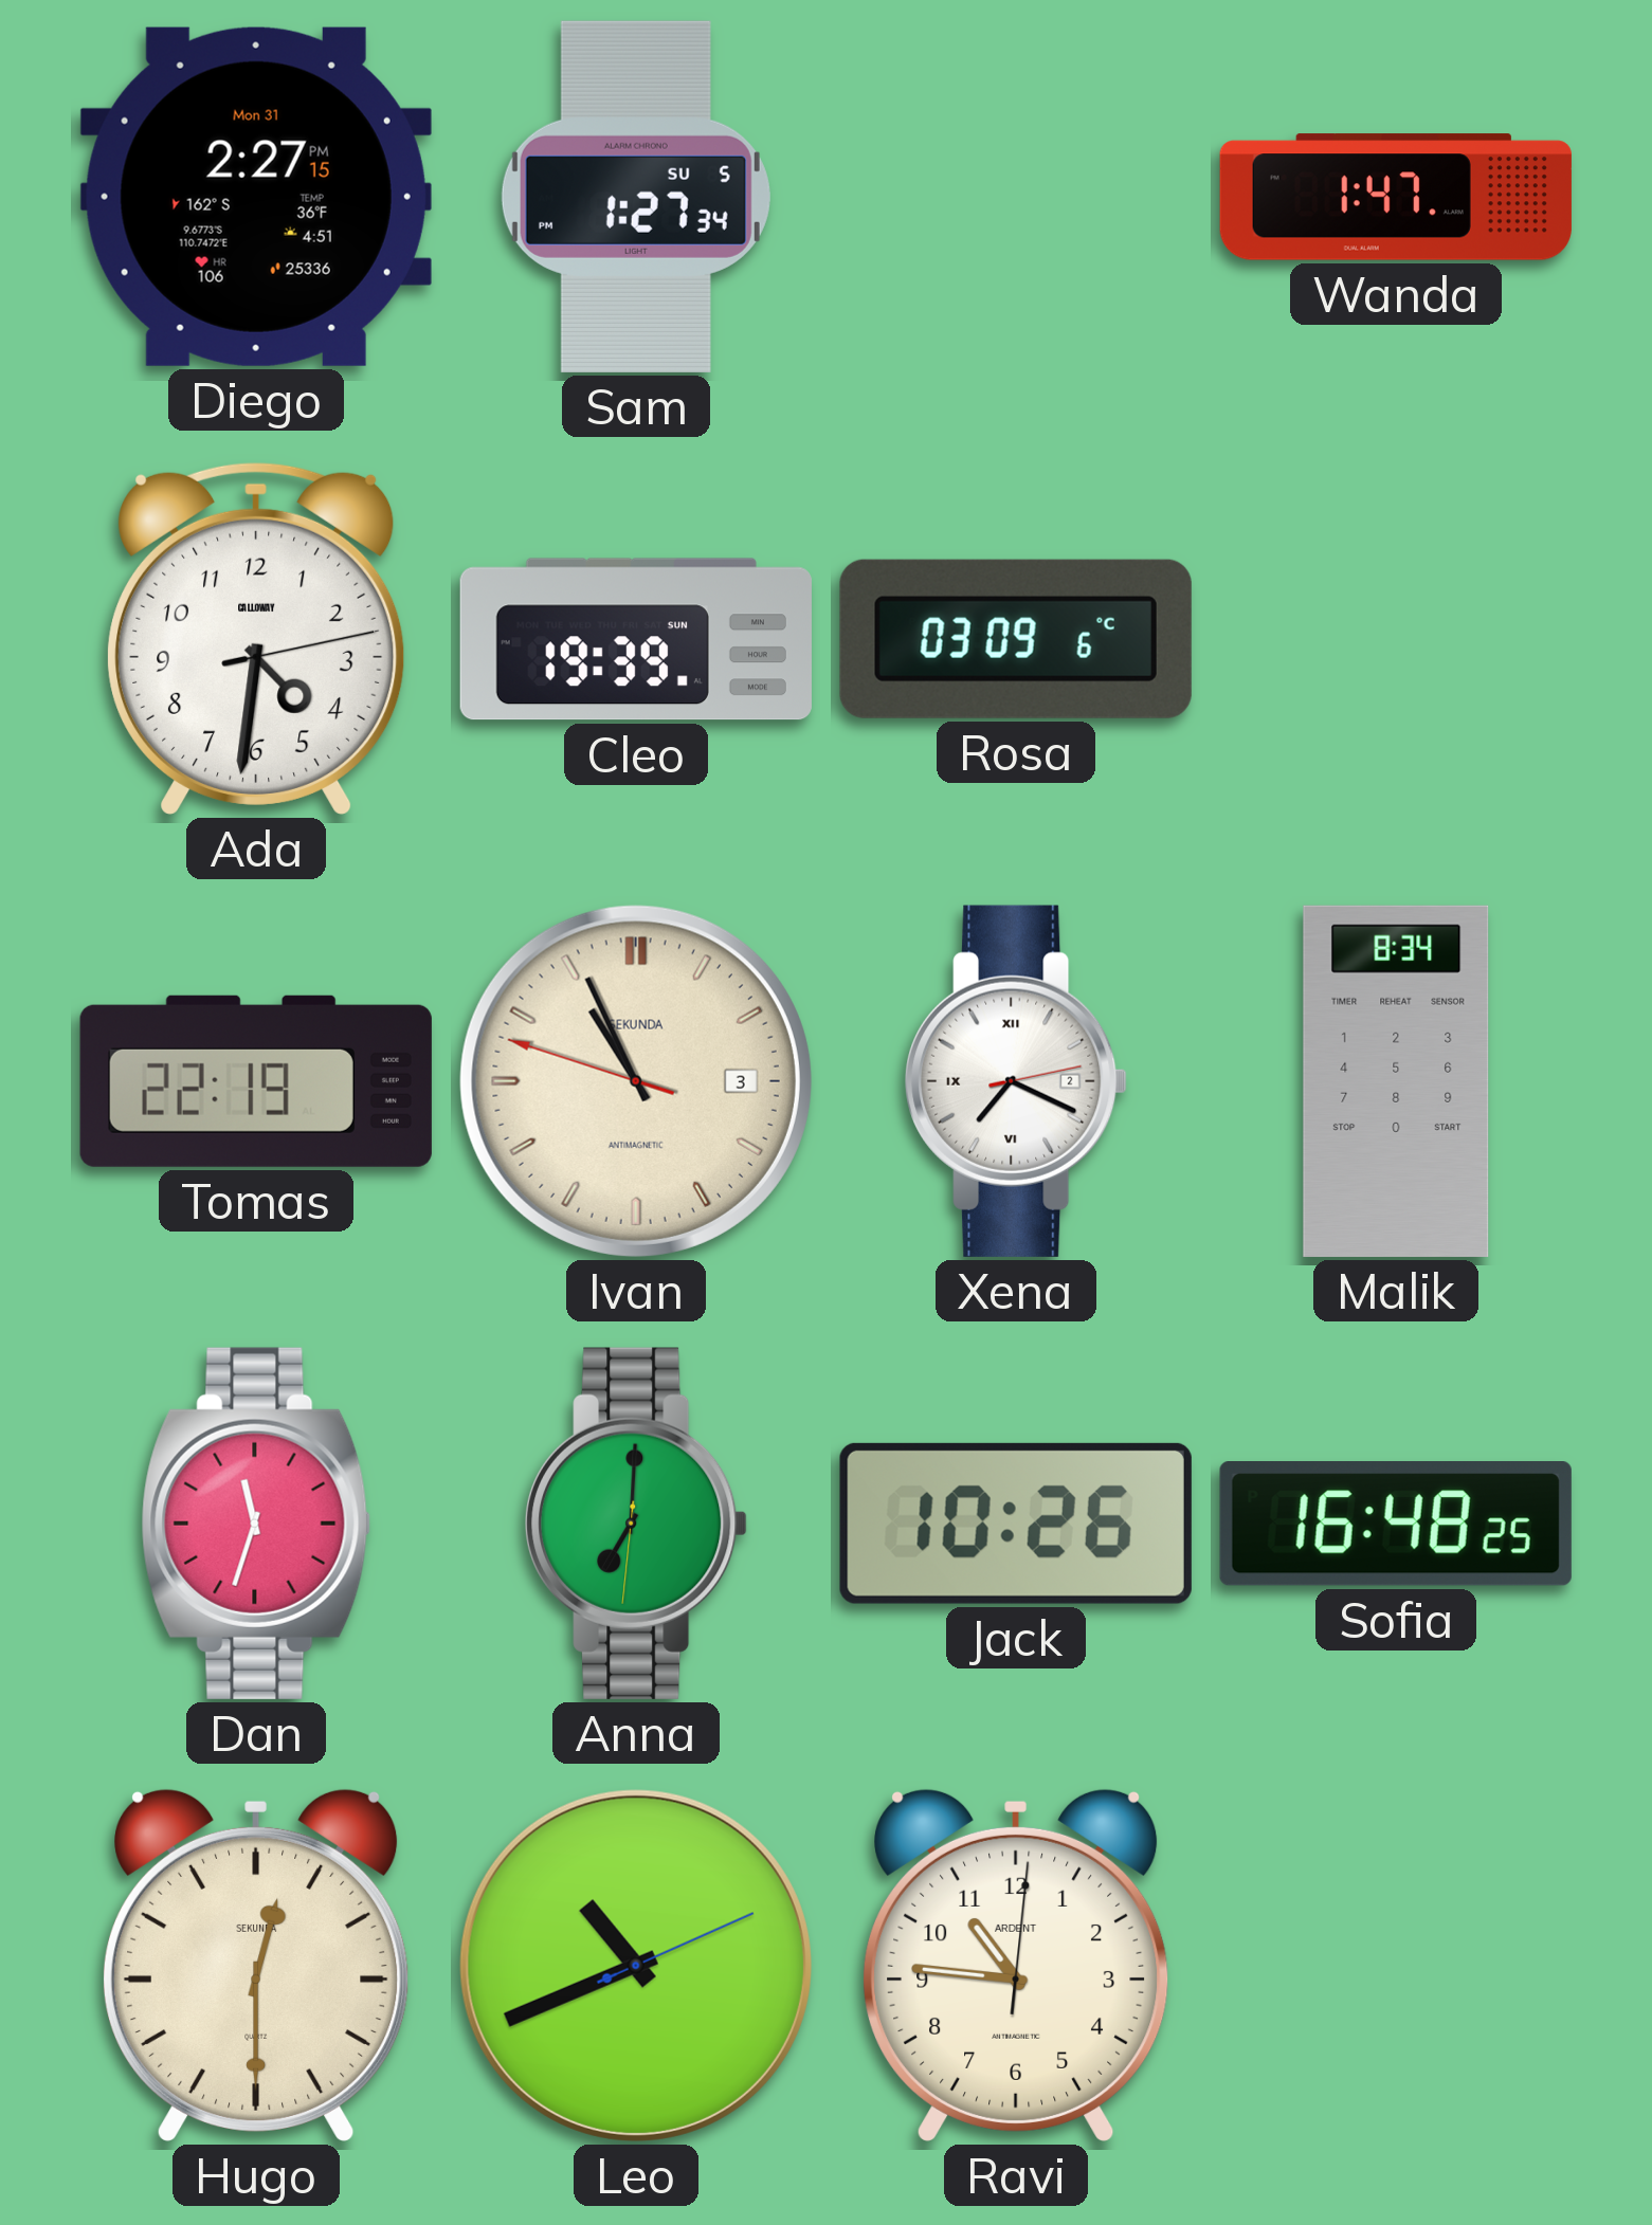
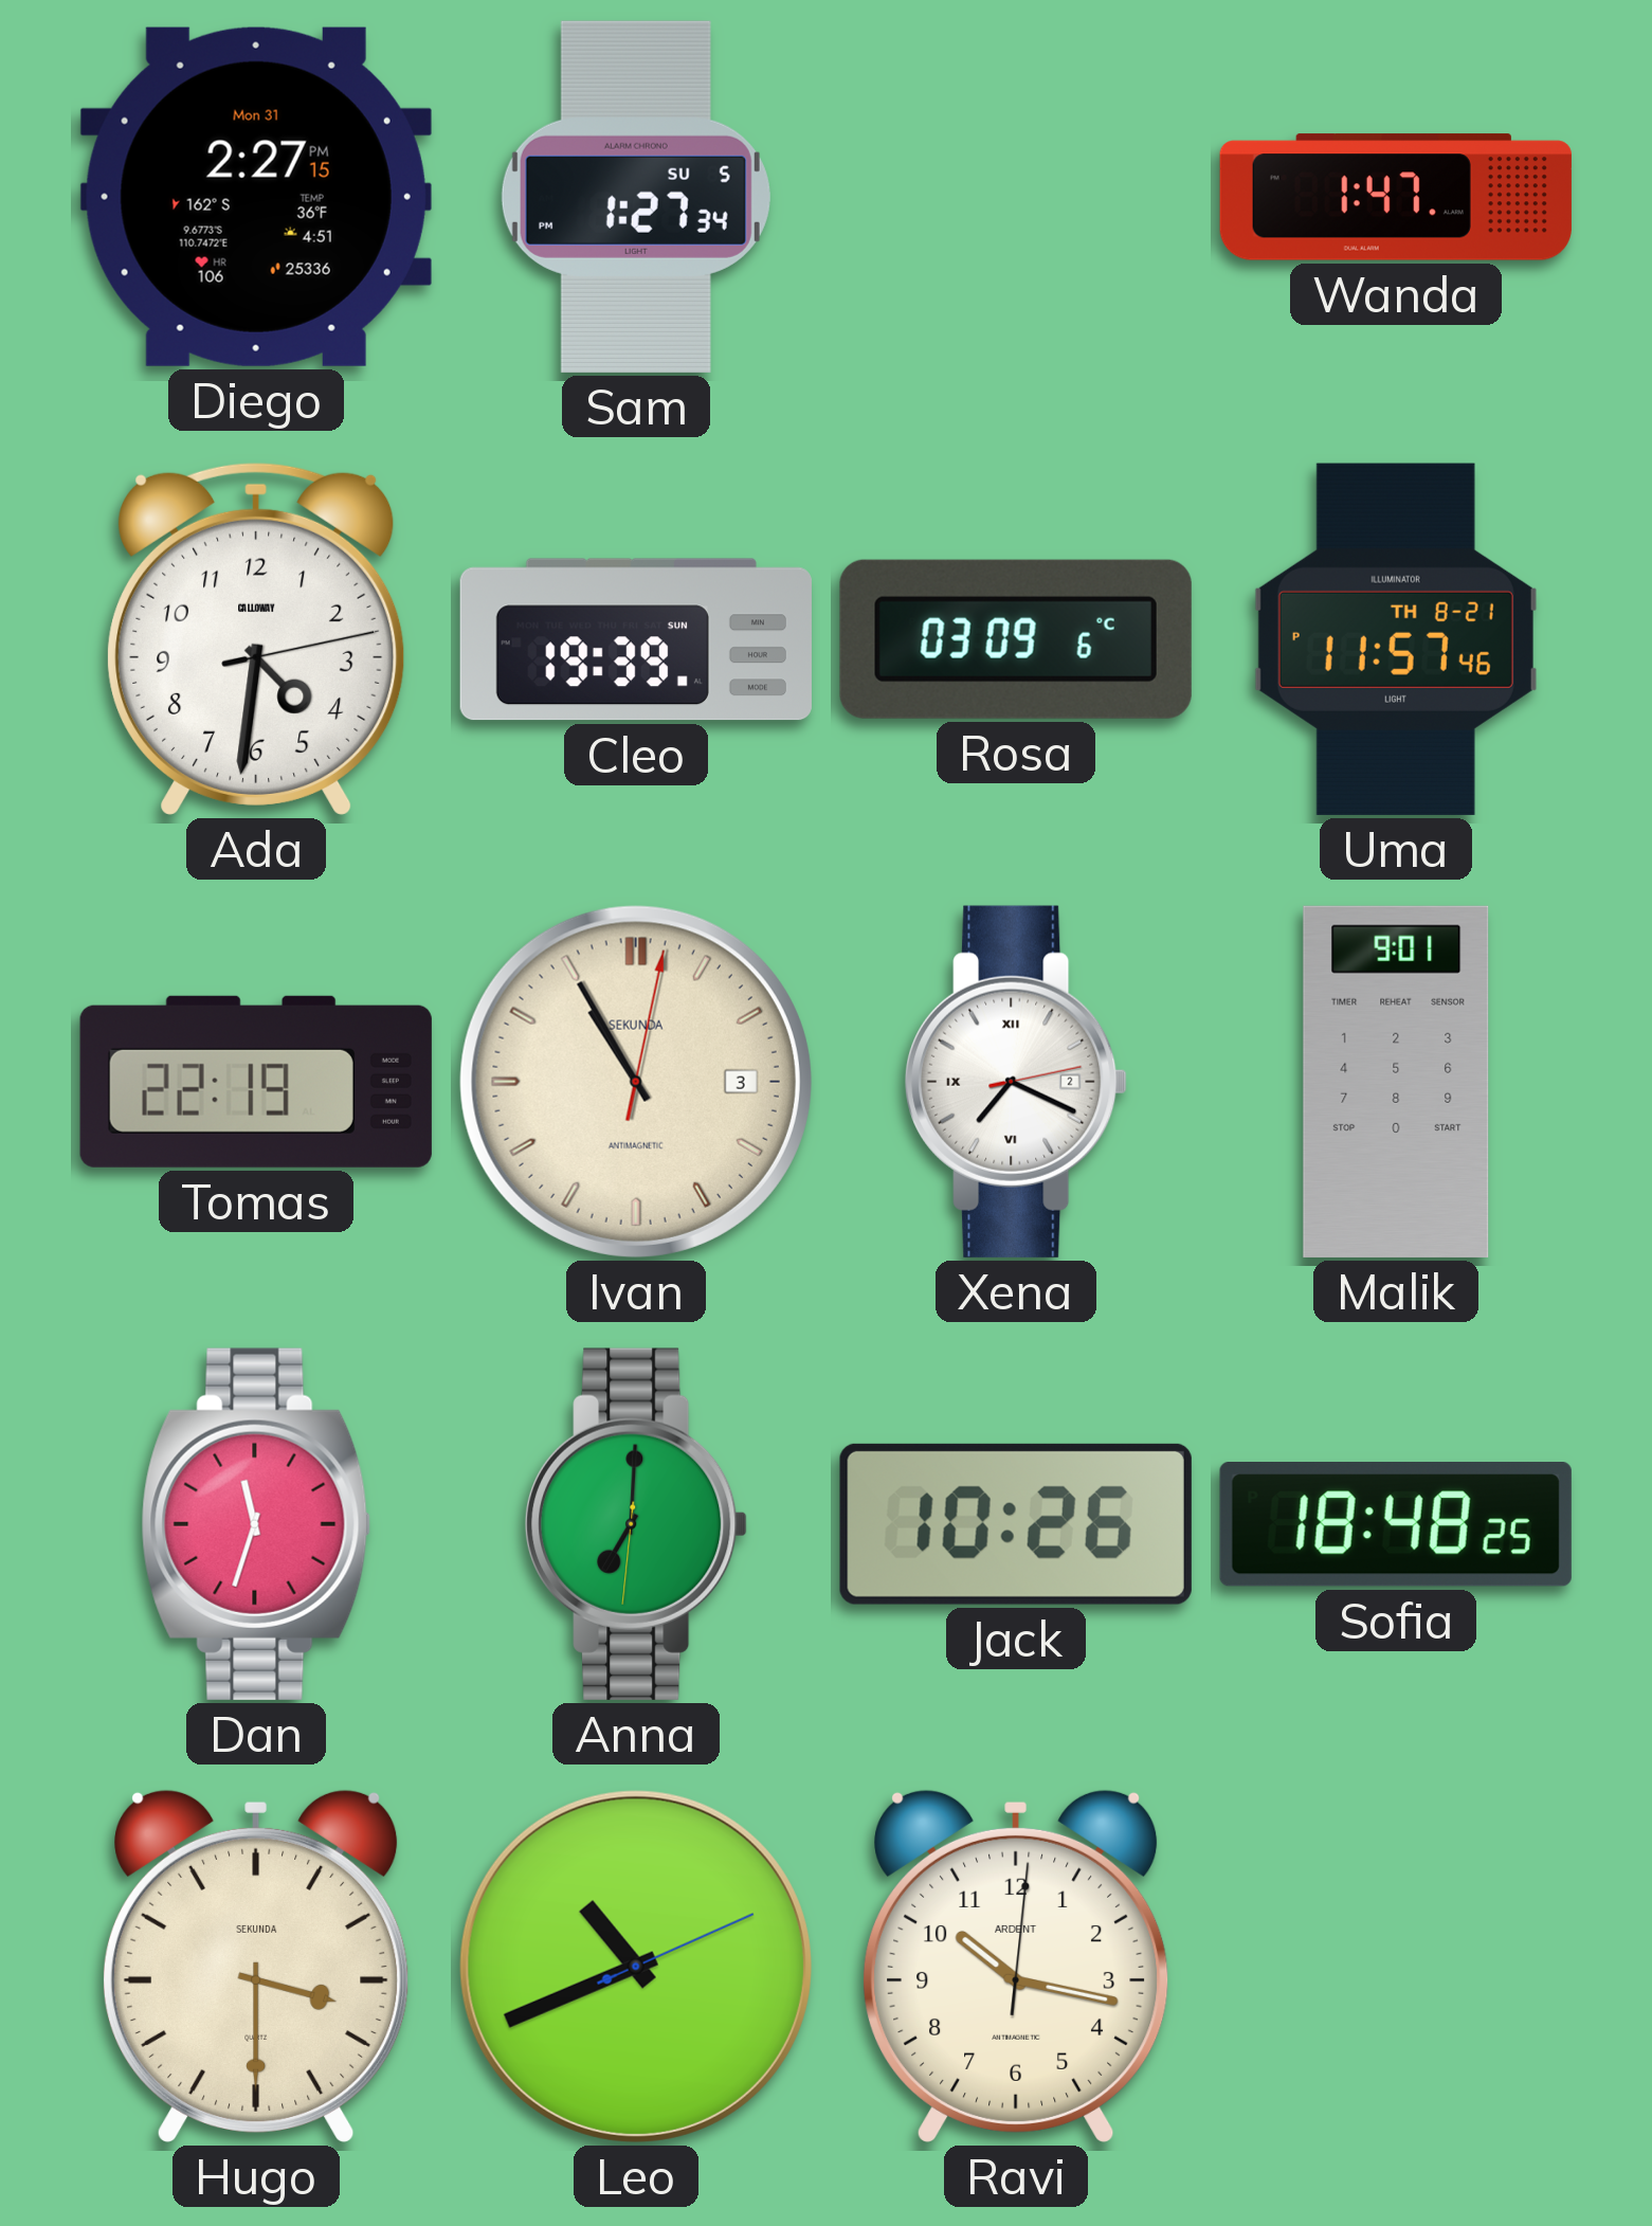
Uma: none -> 11:57
Ivan: 10:55:48 -> 10:55:02
Malik: 8:34 -> 9:01
Sofia: 16:48 -> 18:48
Hugo: 12:30 -> 3:30
Ravi: 10:46 -> 10:17
